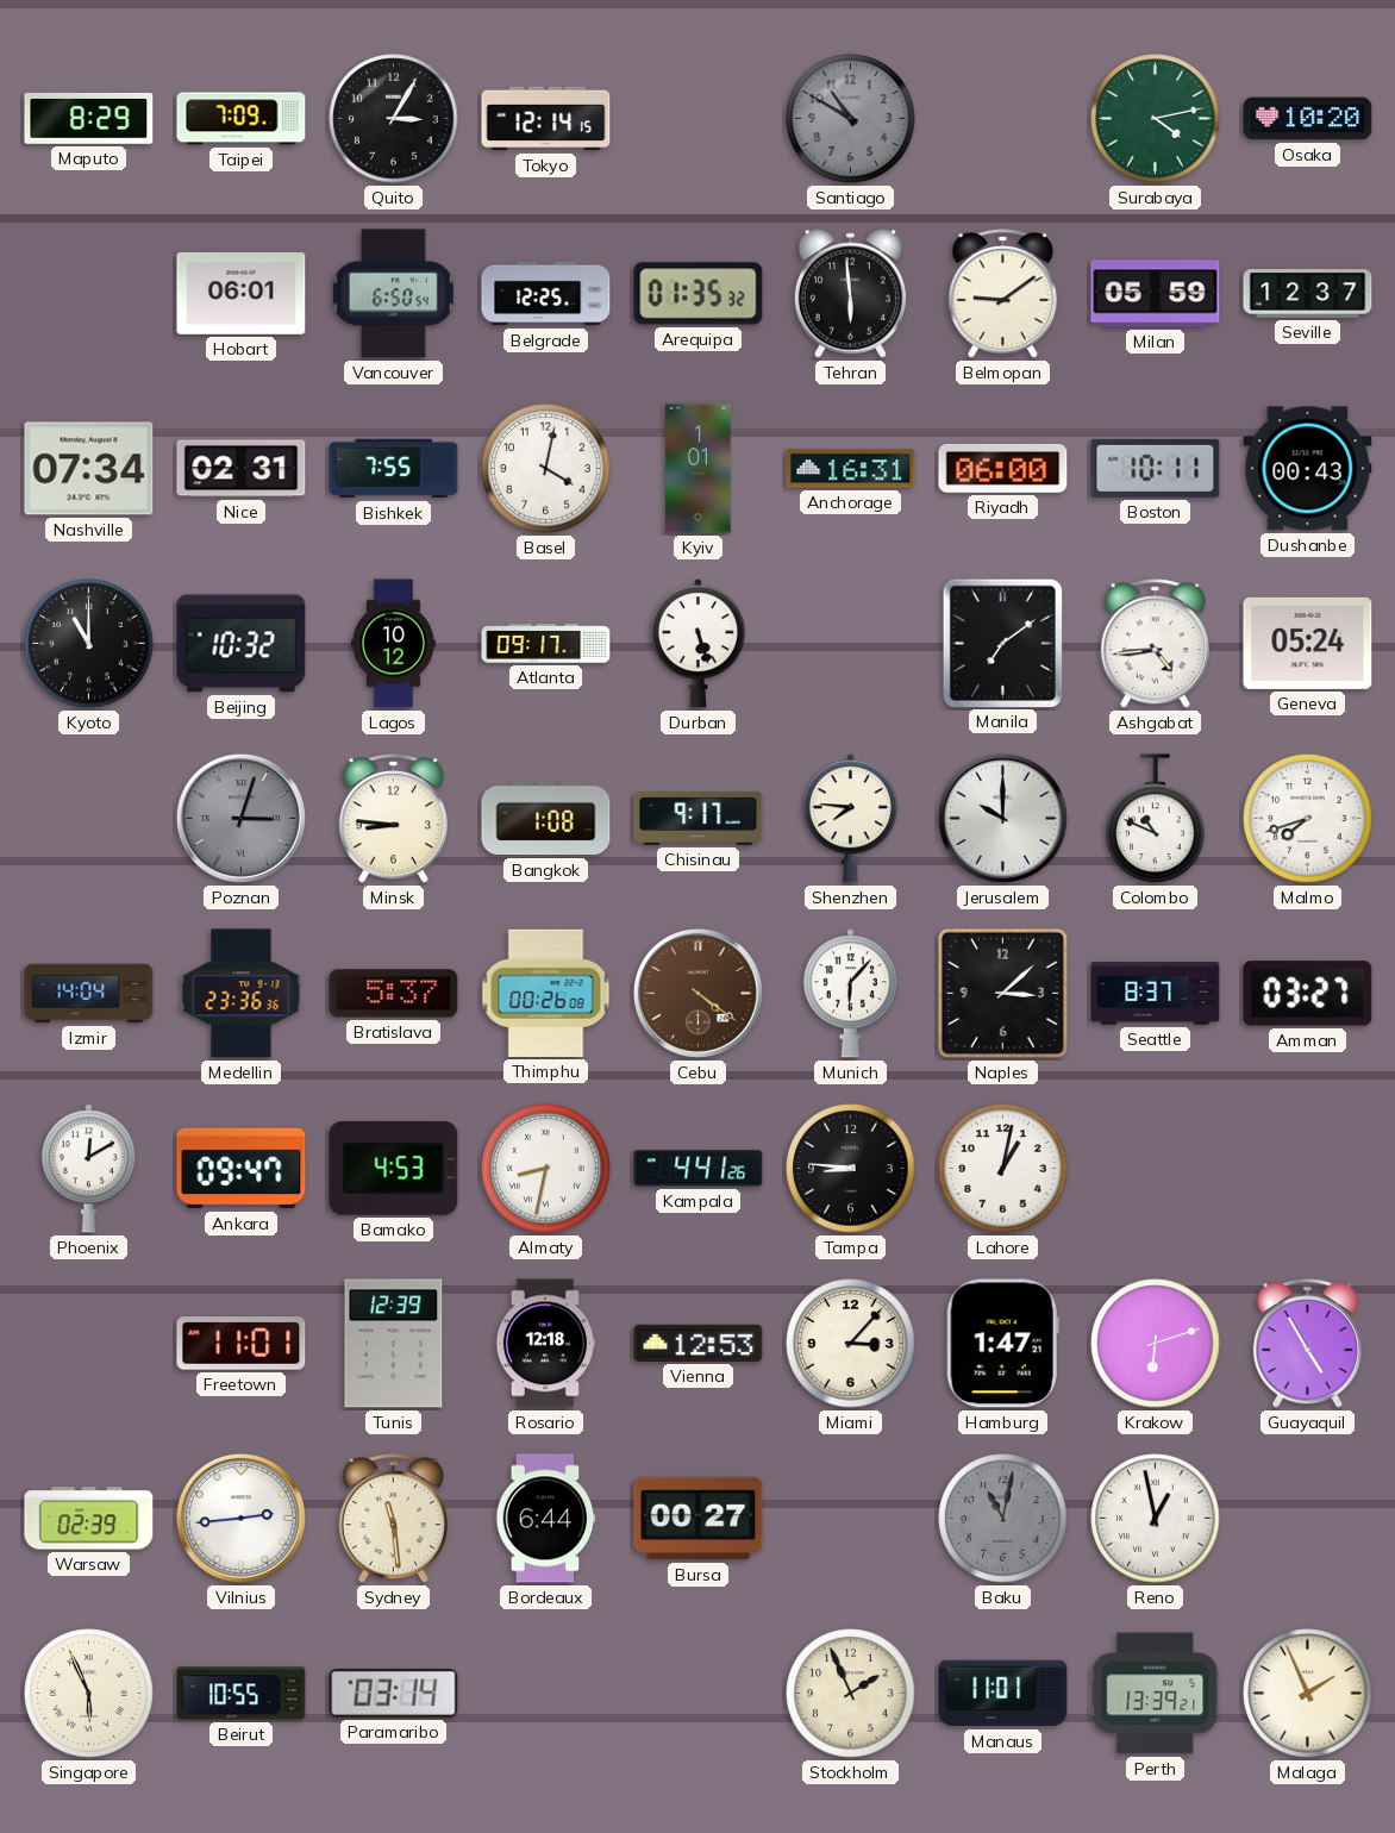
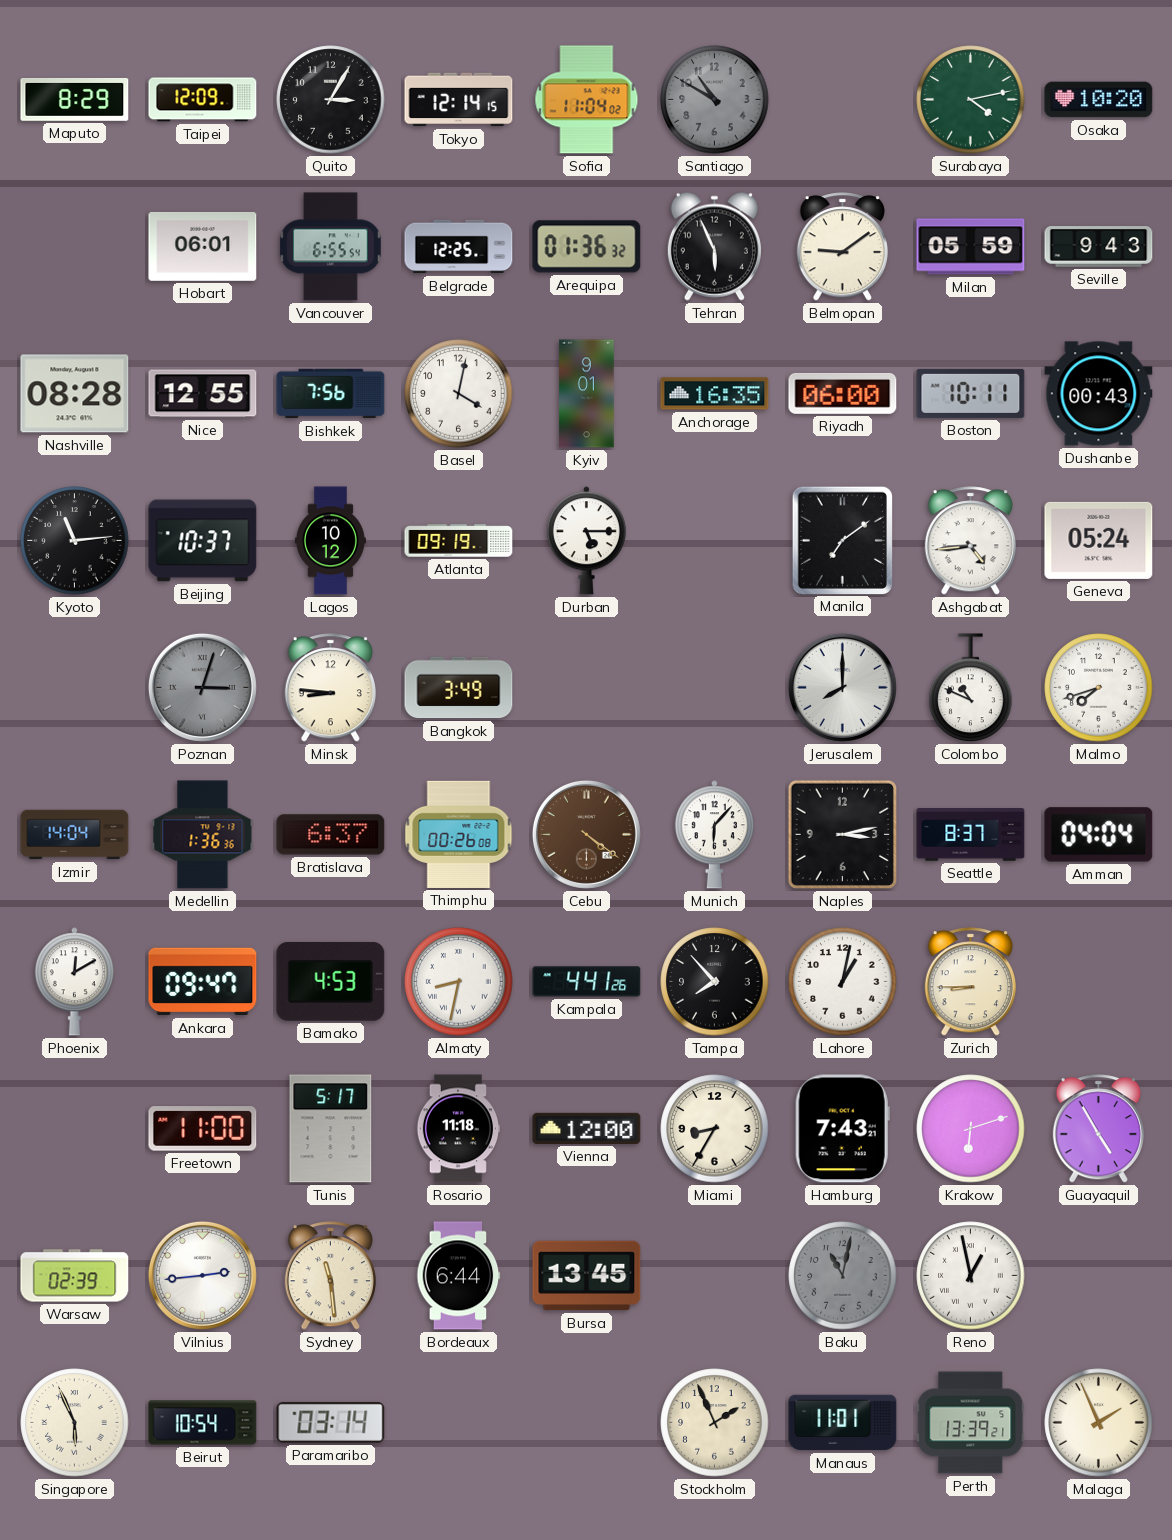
Taipei: 7:09 -> 12:09
Sofia: none -> 11:04
Vancouver: 6:50 -> 6:55
Arequipa: 01:35 -> 01:36
Tehran: 5:59 -> 5:56
Seville: 12:37 -> 9:43
Nashville: 07:34 -> 08:28
Nice: 02:31 -> 12:55
Bishkek: 7:55 -> 7:56
Kyiv: 1:01 -> 9:01
Anchorage: 16:31 -> 16:35
Kyoto: 11:00 -> 11:14
Beijing: 10:32 -> 10:37
Atlanta: 09:17 -> 09:19
Durban: 5:27 -> 5:15
Bangkok: 1:08 -> 3:49
Chisinau: 9:17 -> none
Shenzhen: 7:46 -> none
Jerusalem: 10:00 -> 8:00
Medellin: 23:36 -> 1:36
Bratislava: 5:37 -> 6:37
Naples: 3:08 -> 3:13
Amman: 03:27 -> 04:04
Tampa: 8:46 -> 7:53
Zurich: none -> 8:45
Freetown: 11:01 -> 11:00
Tunis: 12:39 -> 5:17
Rosario: 12:18 -> 11:18
Vienna: 12:53 -> 12:00
Miami: 3:07 -> 8:35
Hamburg: 1:47 -> 7:43
Bursa: 00:27 -> 13:45
Beirut: 10:55 -> 10:54
